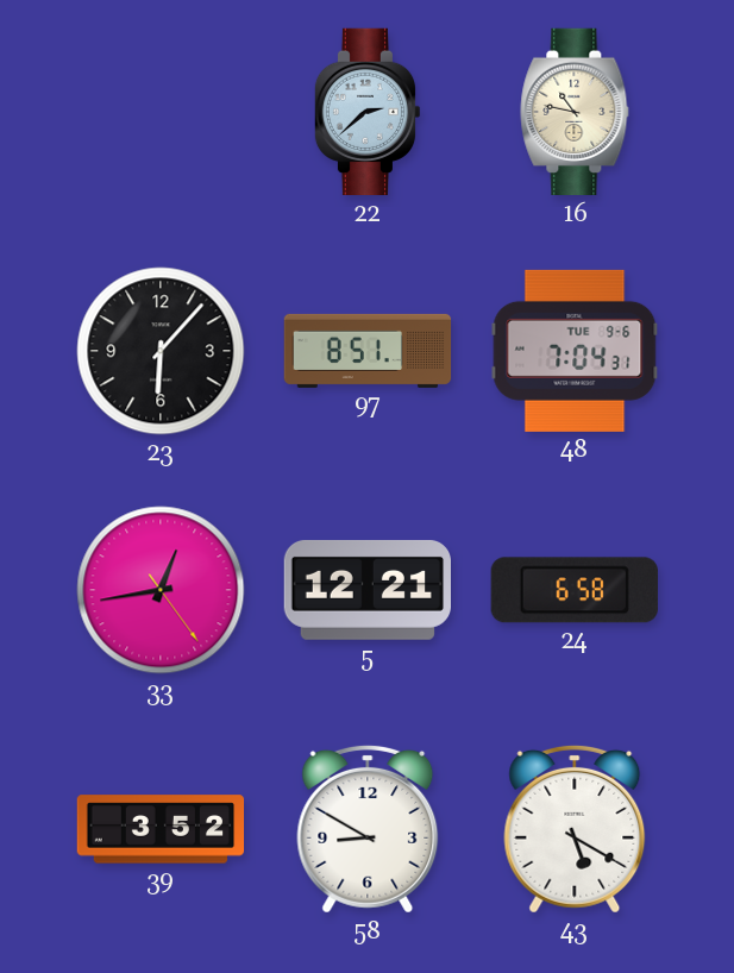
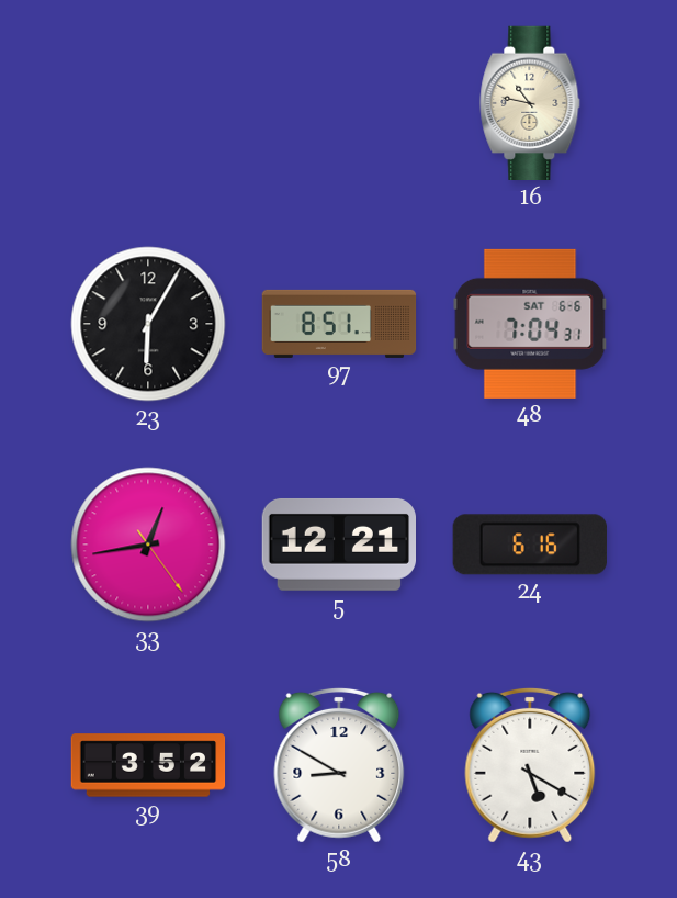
22: 2:38 -> none
23: 6:07 -> 6:05
48 date: TUE 9-6 -> SAT 6-6
24: 6:58 -> 6:16
